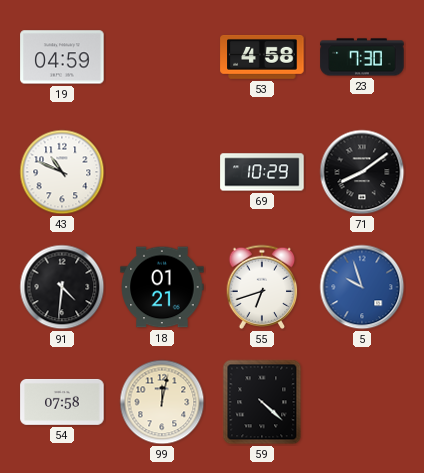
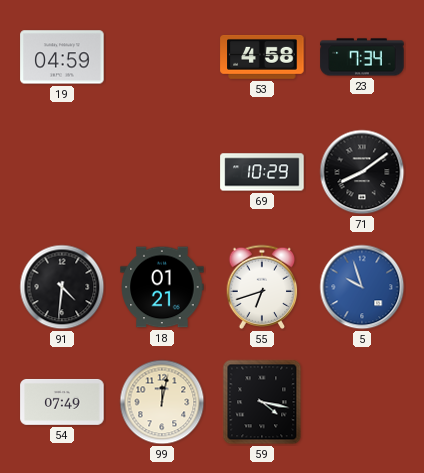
23: 7:30 -> 7:34
43: 10:49 -> none
54: 07:58 -> 07:49
59: 4:22 -> 4:17
